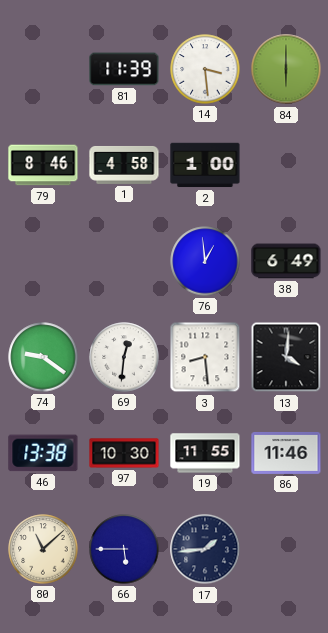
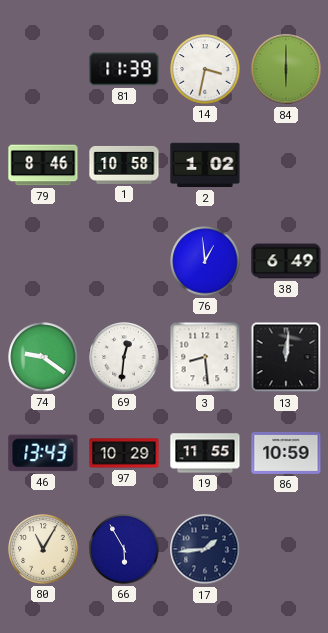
14: 3:29 -> 3:32
1: 4:58 -> 10:58
2: 1:00 -> 1:02
13: 4:01 -> 12:01
46: 13:38 -> 13:43
97: 10:30 -> 10:29
86: 11:46 -> 10:59
80: 11:08 -> 11:05
66: 5:45 -> 5:55
